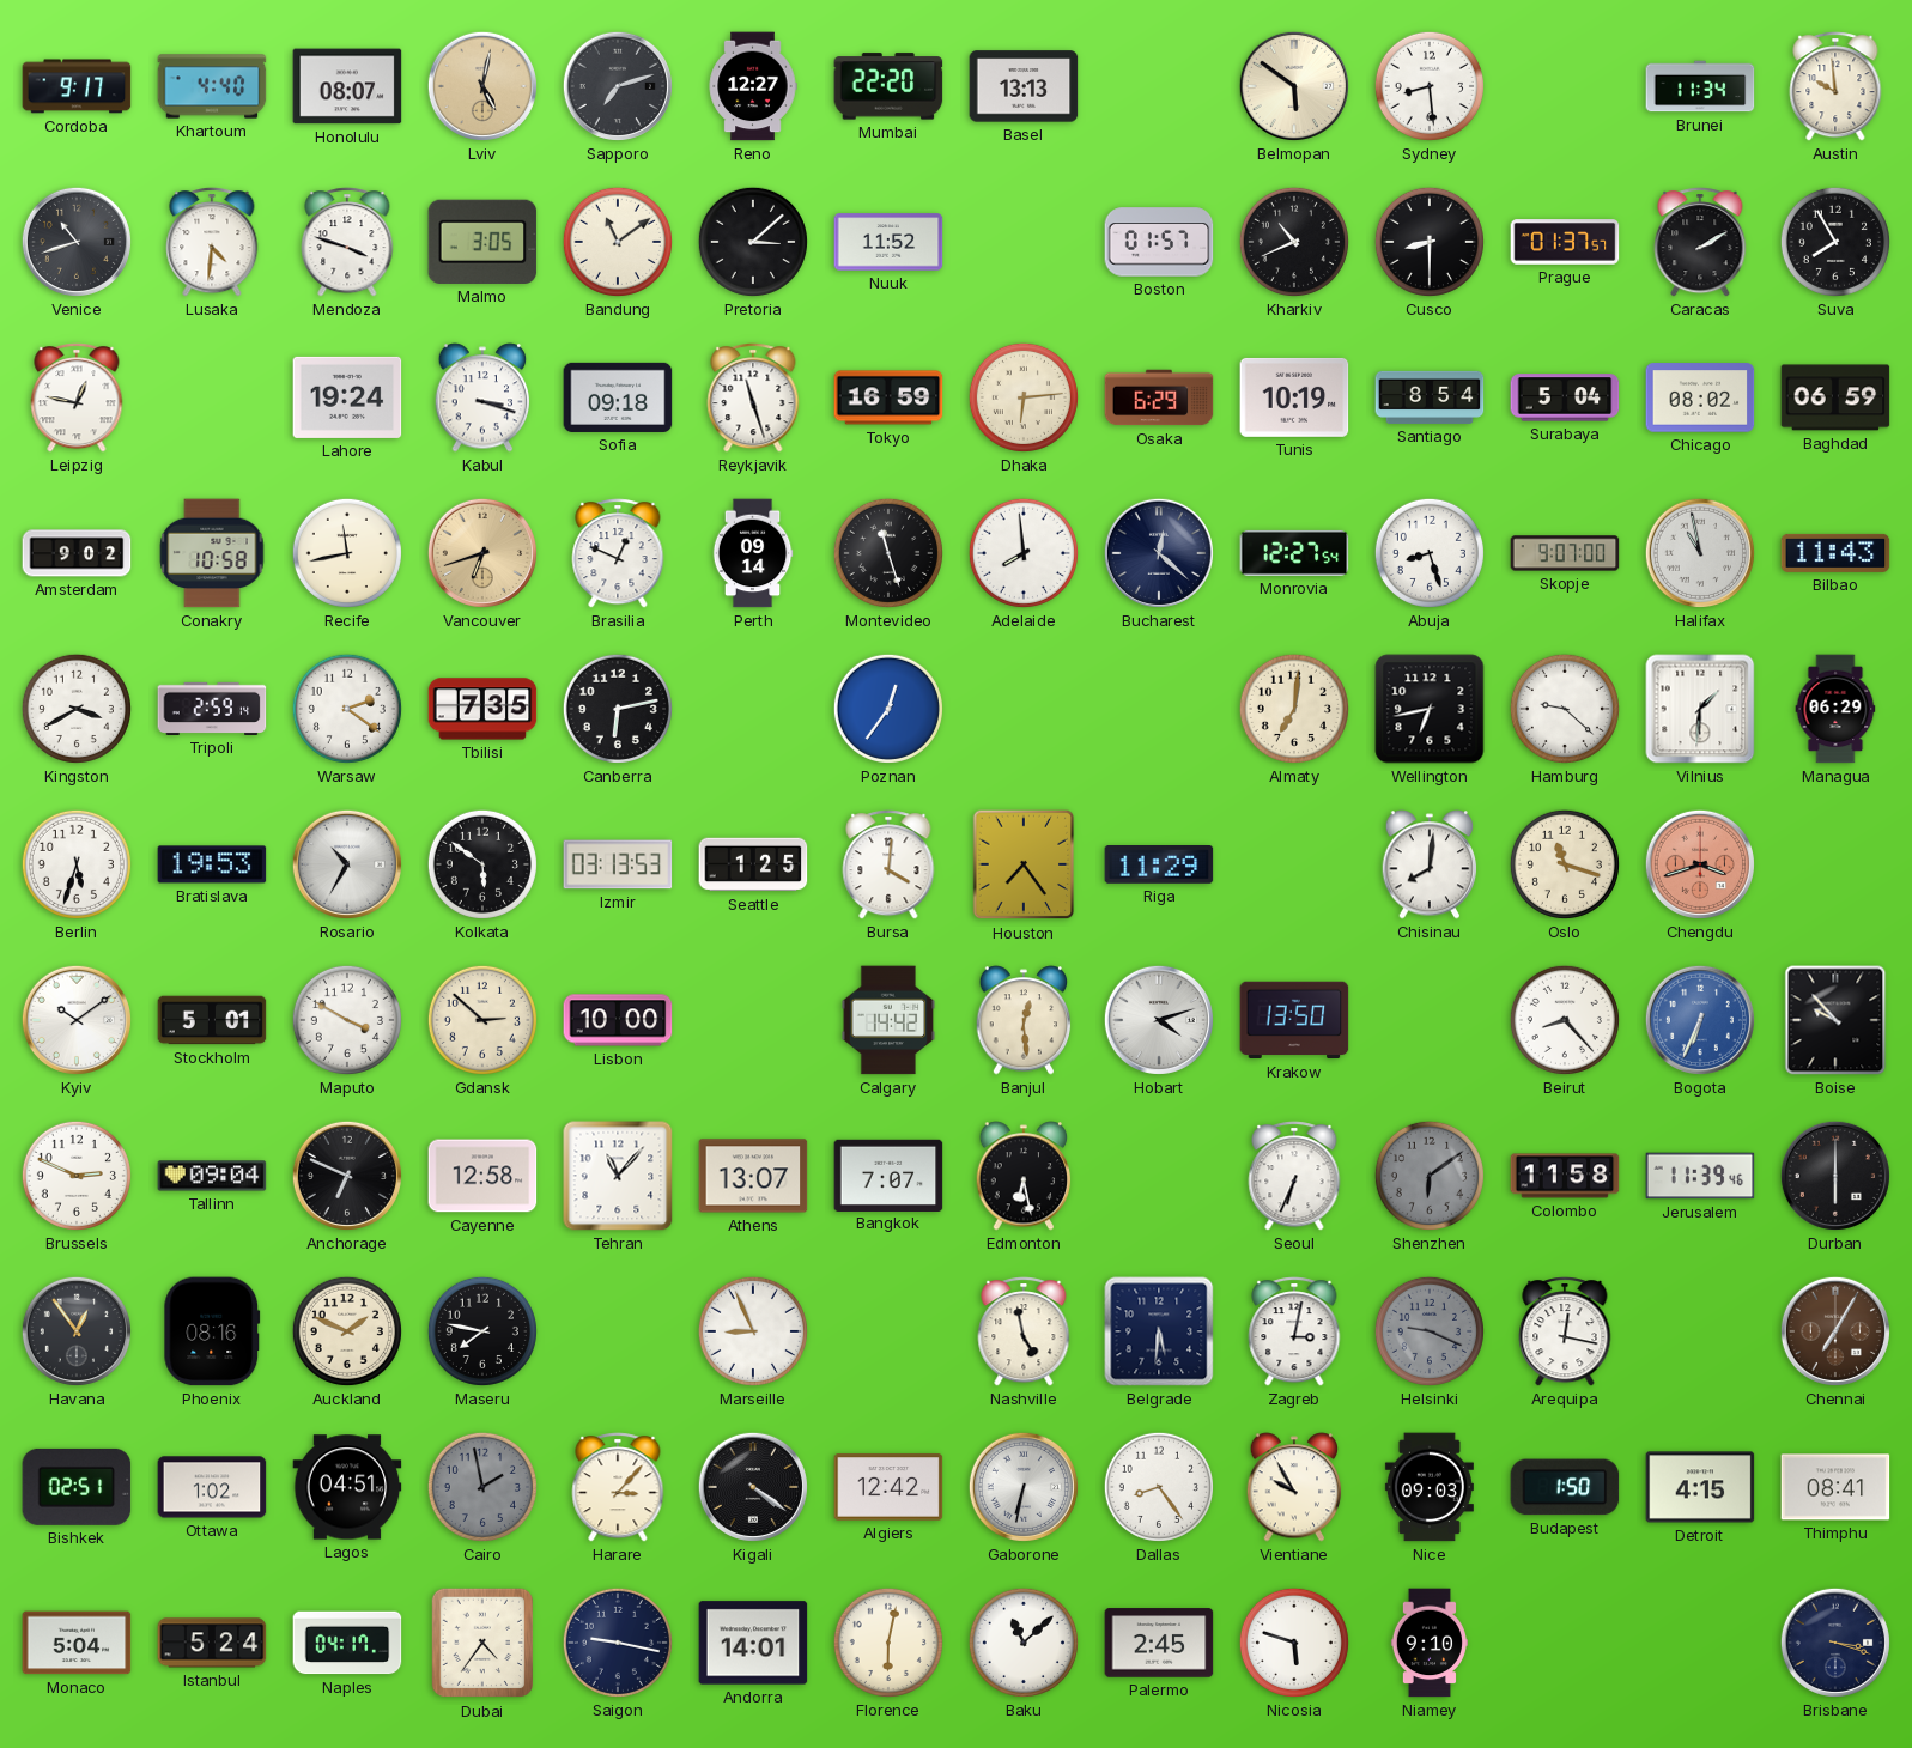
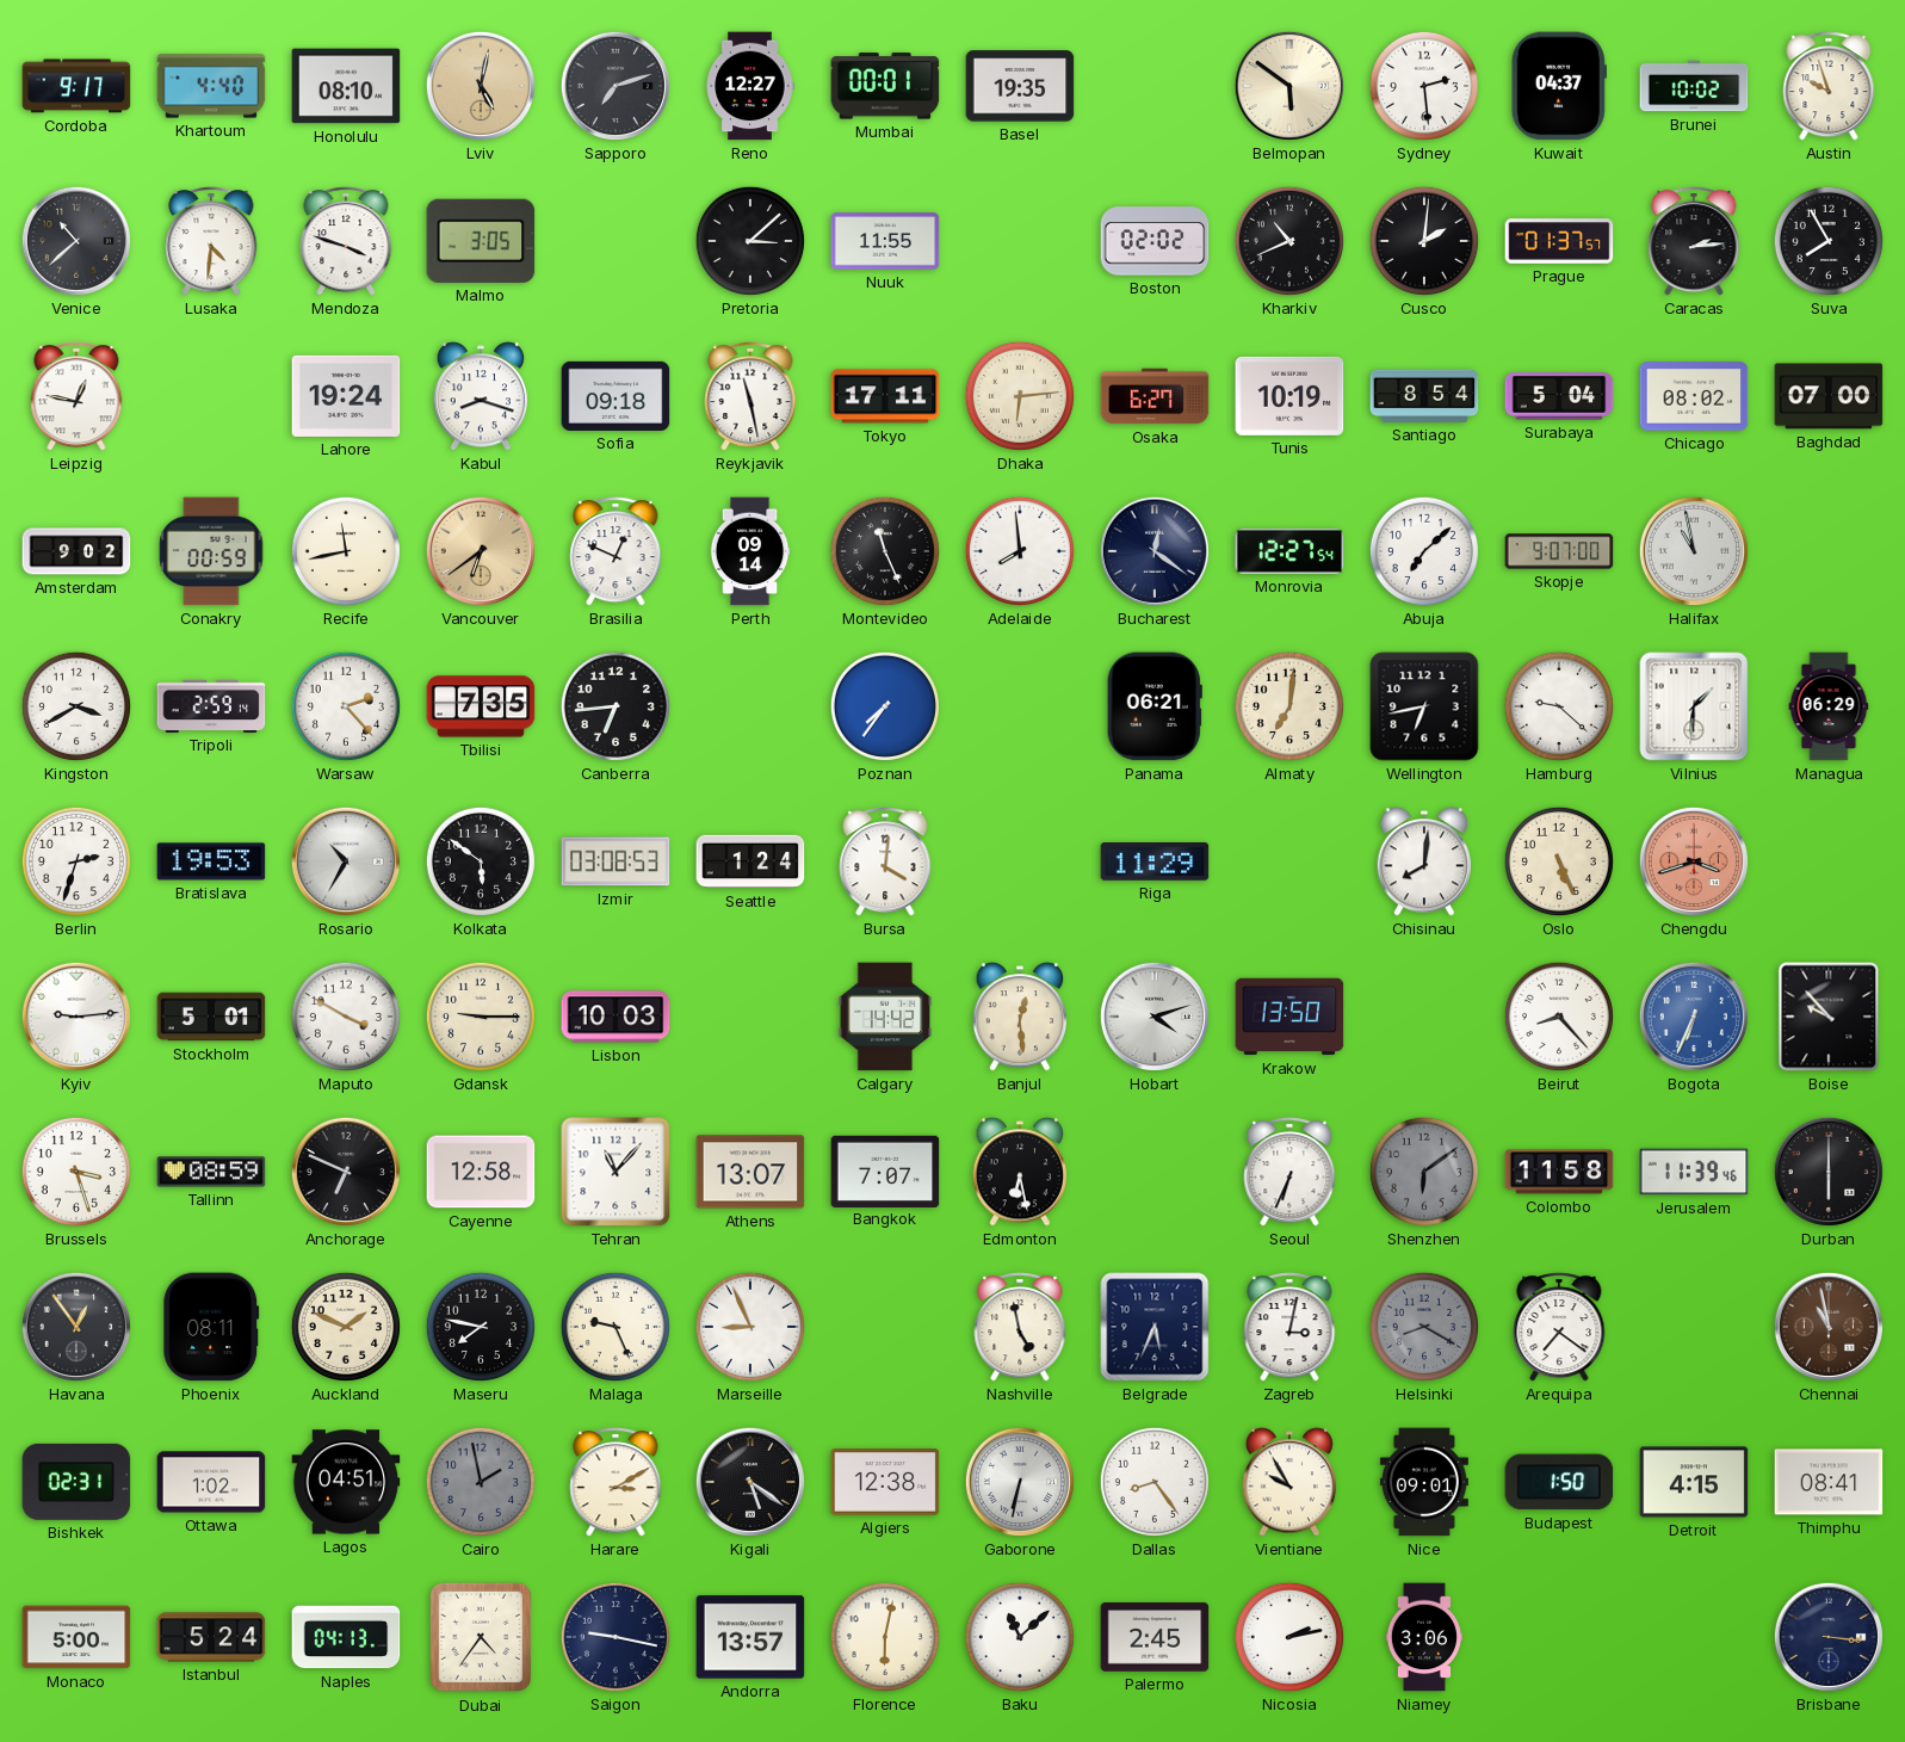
Honolulu: 08:07 -> 08:10
Mumbai: 22:20 -> 00:01
Basel: 13:13 -> 19:35
Sydney: 8:29 -> 2:29
Kuwait: none -> 04:37
Brunei: 11:34 -> 10:02
Austin: 9:59 -> 9:57
Venice: 10:42 -> 10:38
Bandung: 11:09 -> none
Nuuk: 11:52 -> 11:55
Boston: 01:57 -> 02:02
Cusco: 8:30 -> 2:01
Caracas: 2:10 -> 2:14
Kabul: 3:18 -> 8:18
Reykjavik: 11:27 -> 11:28
Tokyo: 16:59 -> 17:11
Osaka: 6:29 -> 6:27
Baghdad: 06:59 -> 07:00
Conakry: 10:58 -> 00:59
Vancouver: 6:42 -> 6:39
Montevideo: 11:27 -> 11:26
Bucharest: 12:22 -> 12:21
Abuja: 8:27 -> 7:08
Bilbao: 11:43 -> none
Warsaw: 2:21 -> 2:23
Canberra: 6:13 -> 6:44
Poznan: 12:36 -> 7:36
Panama: none -> 06:21
Berlin: 5:33 -> 2:33
Izmir: 03:13 -> 03:08
Seattle: 1:25 -> 1:24
Houston: 7:24 -> none
Oslo: 11:18 -> 5:26
Kyiv: 10:09 -> 9:14
Gdansk: 2:52 -> 9:15
Lisbon: 10:00 -> 10:03
Brussels: 2:49 -> 3:27
Tallinn: 09:04 -> 08:59
Phoenix: 08:16 -> 08:11
Malaga: none -> 9:26
Belgrade: 5:31 -> 5:34
Helsinki: 9:19 -> 8:20
Arequipa: 12:17 -> 7:21
Chennai: 7:05 -> 10:58
Bishkek: 02:51 -> 02:31
Harare: 3:07 -> 3:10
Kigali: 4:21 -> 5:21
Algiers: 12:42 -> 12:38
Nice: 09:03 -> 09:01
Monaco: 5:04 -> 5:00
Naples: 04:17 -> 04:13
Andorra: 14:01 -> 13:57
Nicosia: 5:48 -> 2:13
Niamey: 9:10 -> 3:06
Brisbane: 3:18 -> 3:16
